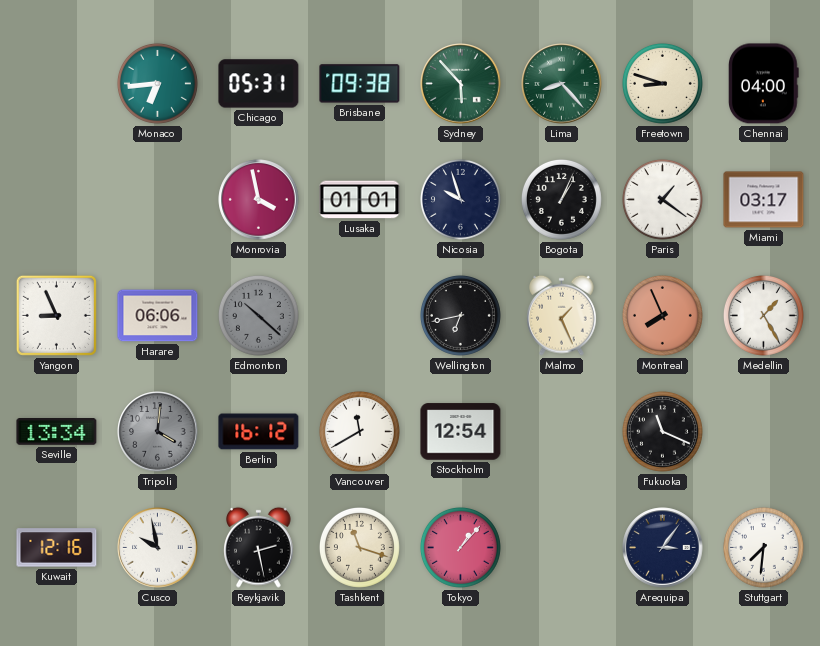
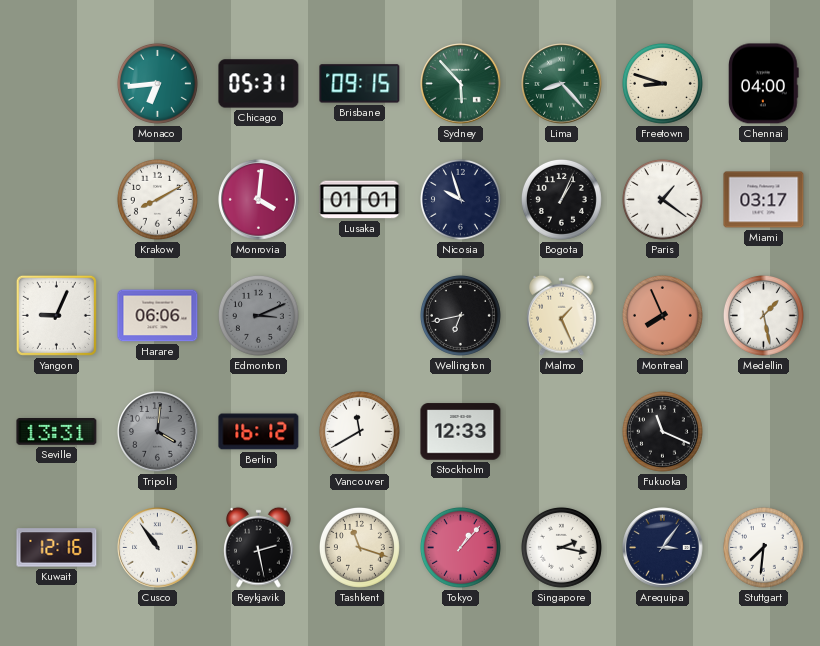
Brisbane: 09:38 -> 09:15
Krakow: none -> 8:10
Monrovia: 3:58 -> 4:01
Yangon: 8:56 -> 9:04
Edmonton: 10:22 -> 3:11
Medellin: 1:25 -> 1:28
Seville: 13:34 -> 13:31
Stockholm: 12:54 -> 12:33
Cusco: 9:58 -> 10:54
Singapore: none -> 2:17
